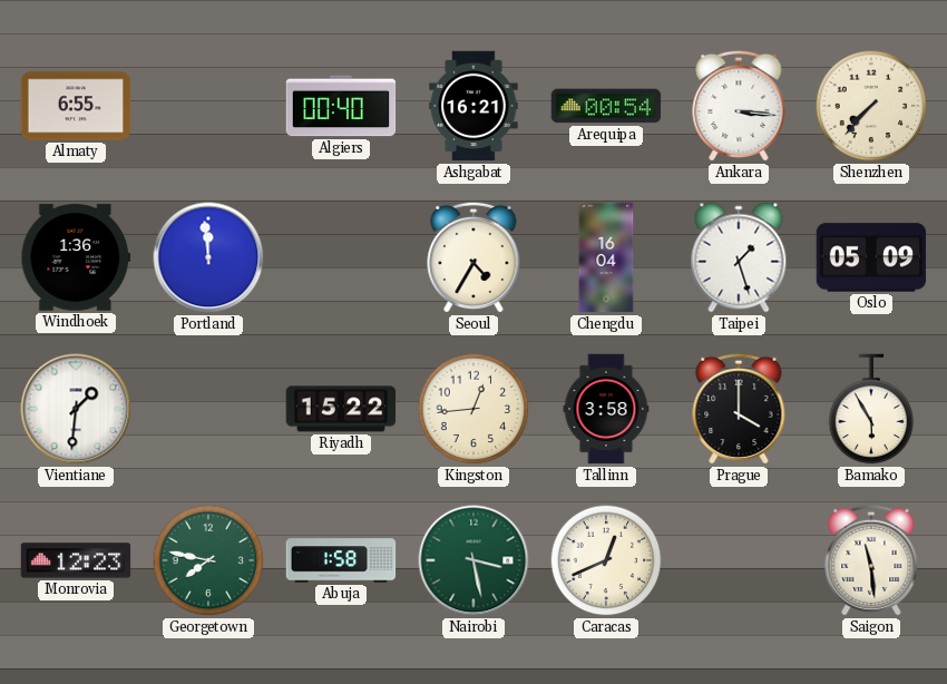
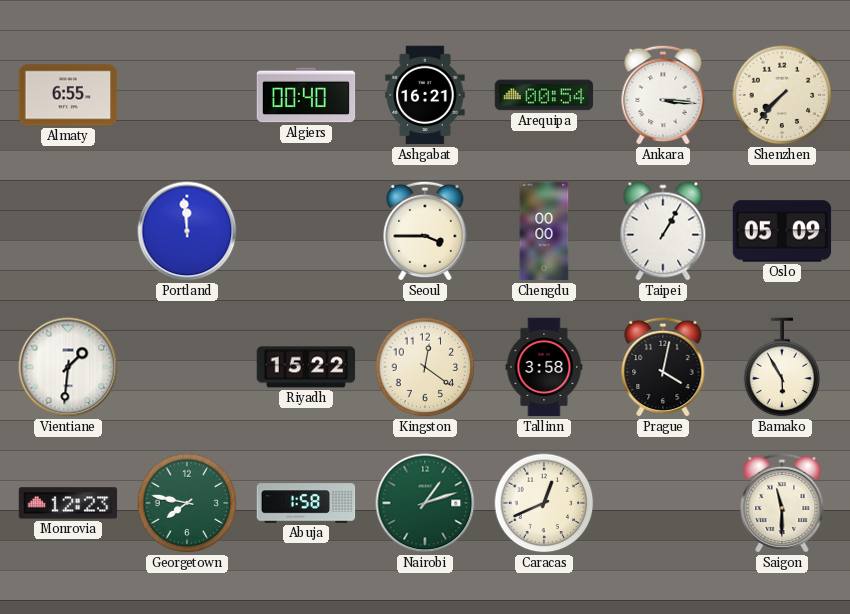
Windhoek: 1:36 -> none
Seoul: 4:35 -> 3:45
Chengdu: 16:04 -> 00:00
Taipei: 1:27 -> 1:05
Kingston: 12:44 -> 12:21
Prague: 4:00 -> 4:02
Nairobi: 3:28 -> 1:12
Saigon: 11:29 -> 11:30
